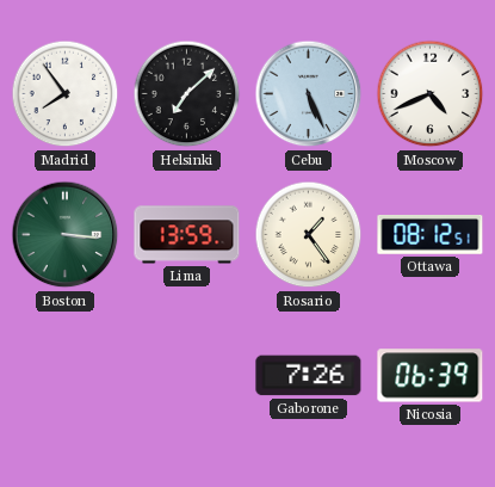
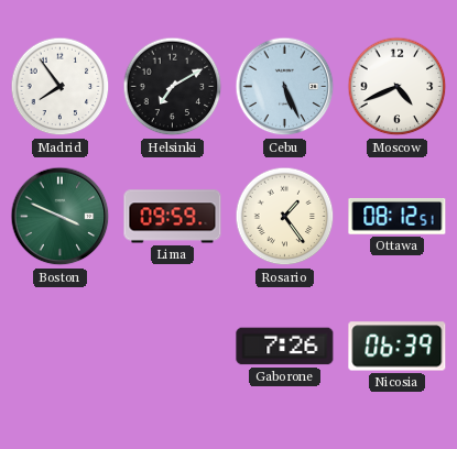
Helsinki: 7:08 -> 7:10
Boston: 3:16 -> 3:49
Lima: 13:59 -> 09:59
